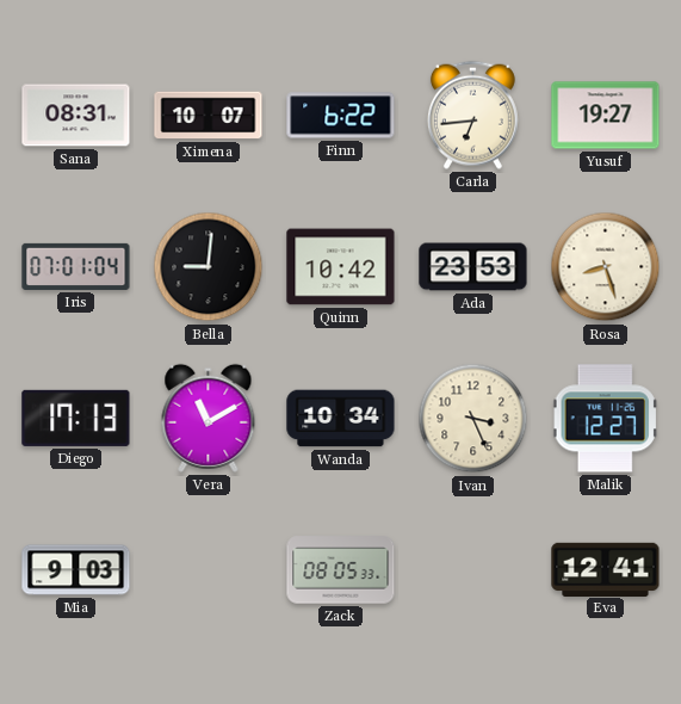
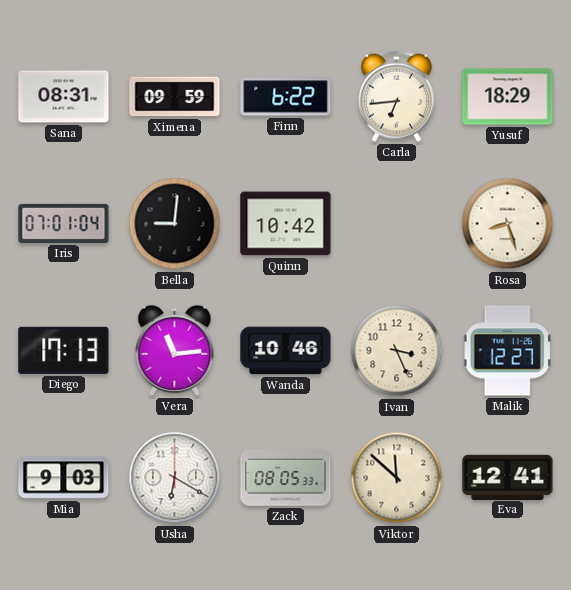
Ximena: 10:07 -> 09:59
Yusuf: 19:27 -> 18:29
Ada: 23:53 -> none
Vera: 11:10 -> 11:14
Wanda: 10:34 -> 10:46
Usha: none -> 6:20
Viktor: none -> 11:52
